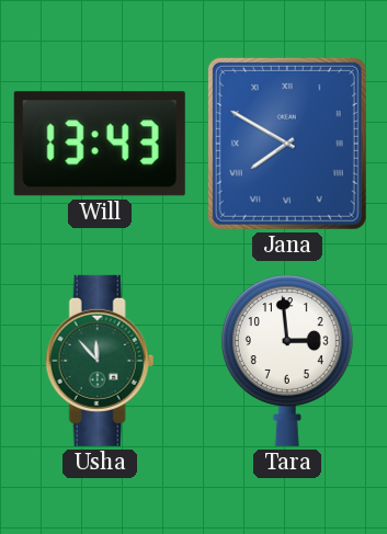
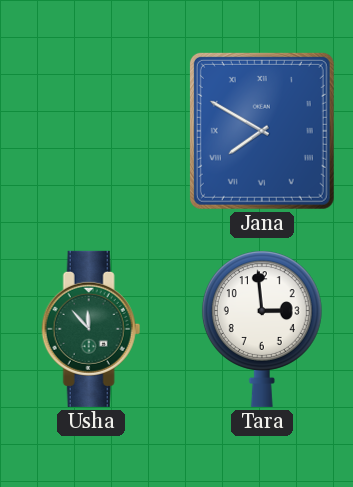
Will: 13:43 -> none
